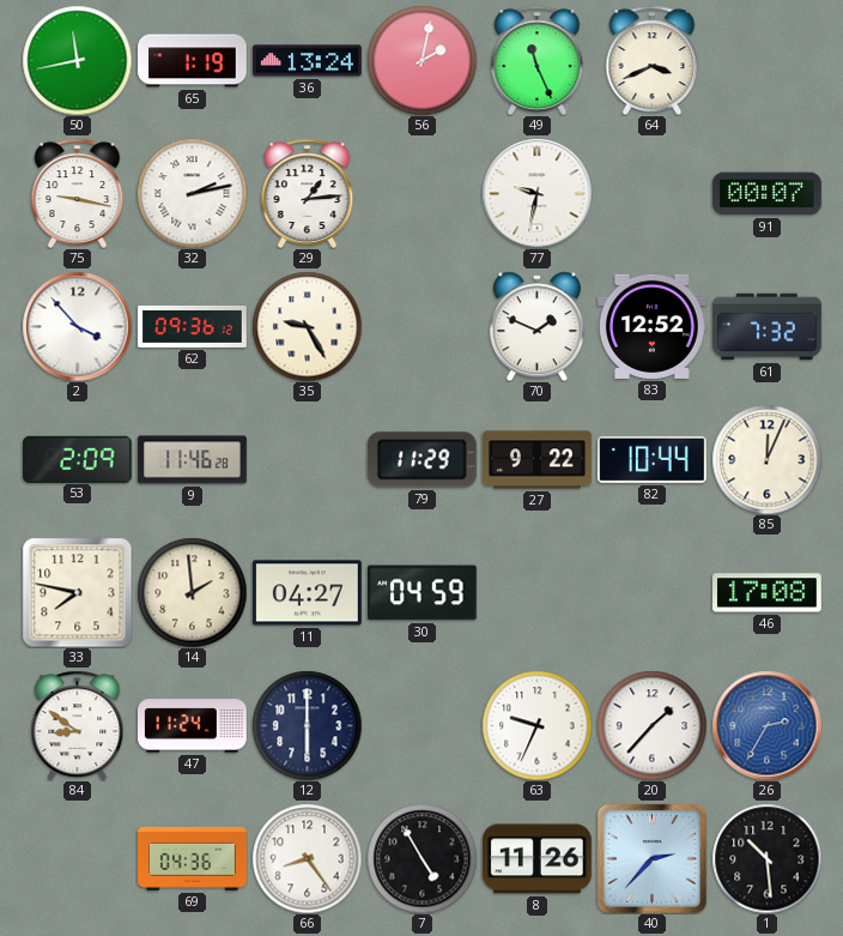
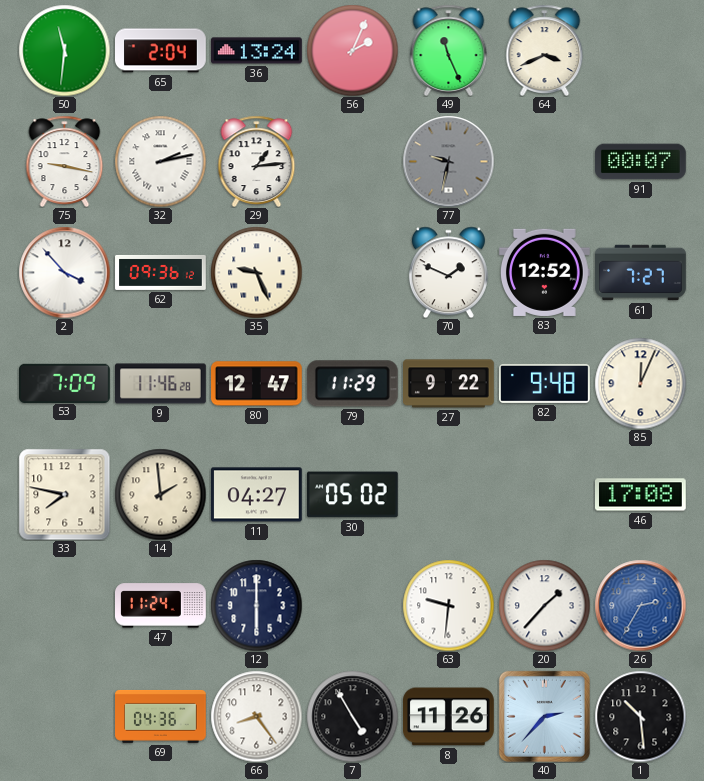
50: 11:43 -> 11:31
65: 1:19 -> 2:04
56: 2:02 -> 2:04
77 dial: white -> grey
35: 9:25 -> 9:26
61: 7:32 -> 7:27
53: 2:09 -> 7:09
80: none -> 12:47
82: 10:44 -> 9:48
30: 04:59 -> 05:02
84: 8:51 -> none
63: 9:34 -> 9:31
